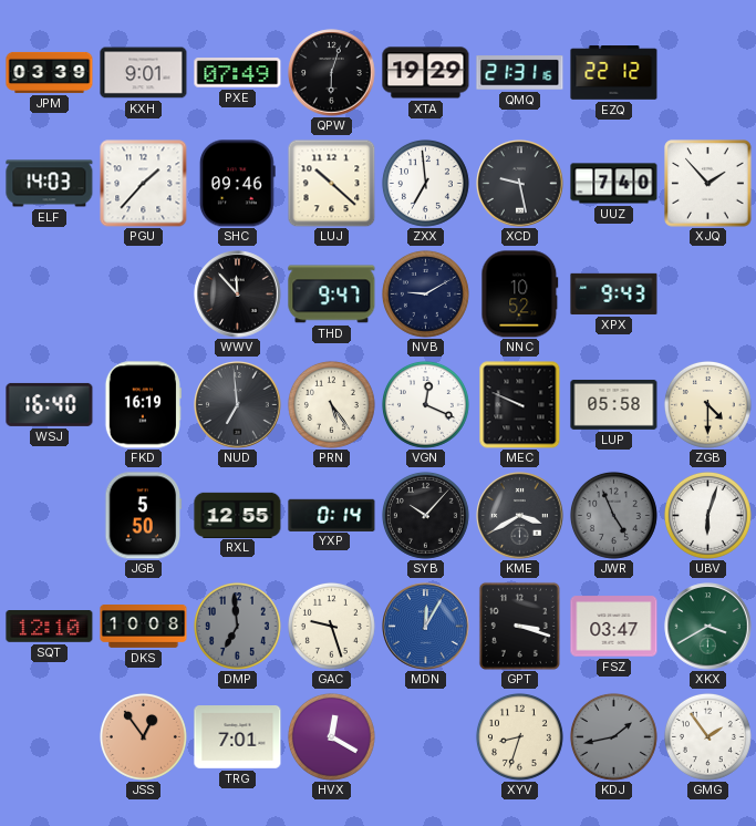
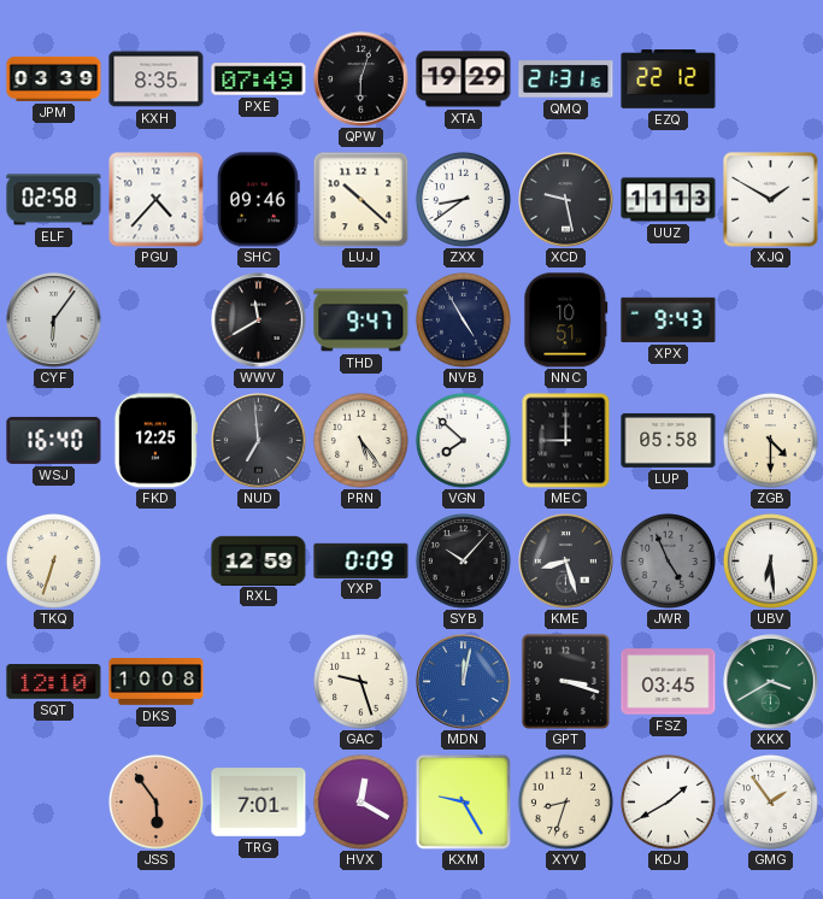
KXH: 9:01 -> 8:35
ELF: 14:03 -> 02:58
PGU: 1:37 -> 4:37
ZXX: 6:59 -> 8:39
UUZ: 7:40 -> 11:13
XJQ: 1:53 -> 1:50
CYF: none -> 6:06
WWV: 11:53 -> 11:40
NVB: 9:10 -> 4:55
NNC: 10:52 -> 10:51
FKD: 16:19 -> 12:25
VGN: 12:19 -> 7:52
MEC: 9:49 -> 9:00
TKQ: none -> 6:33
JGB: 5:50 -> none
RXL: 12:55 -> 12:59
YXP: 0:14 -> 0:09
KME: 3:40 -> 8:27
UBV: 6:03 -> 6:29
DMP: 6:59 -> none
MDN: 12:05 -> 12:02
FSZ: 03:47 -> 03:45
JSS: 12:54 -> 5:54
KXM: none -> 9:25
KDJ: 1:43 -> 1:40
KDJ dial: grey -> white
